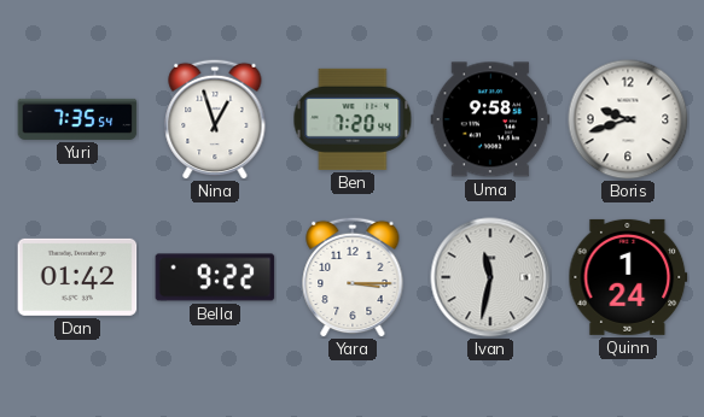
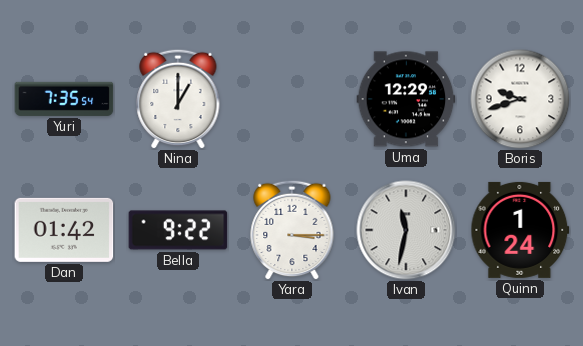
Nina: 12:57 -> 1:00
Ben: 7:20 -> none
Uma: 9:58 -> 12:29
